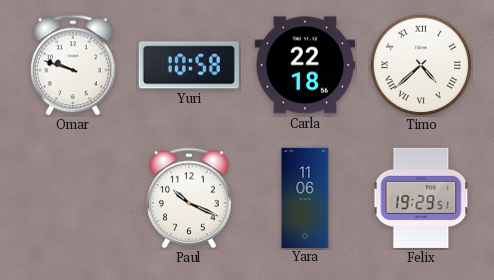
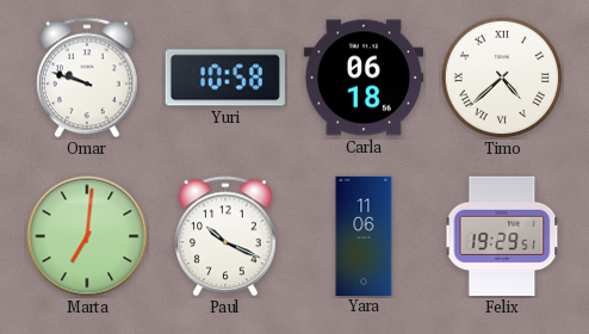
Carla: 22:18 -> 06:18
Marta: none -> 7:01
